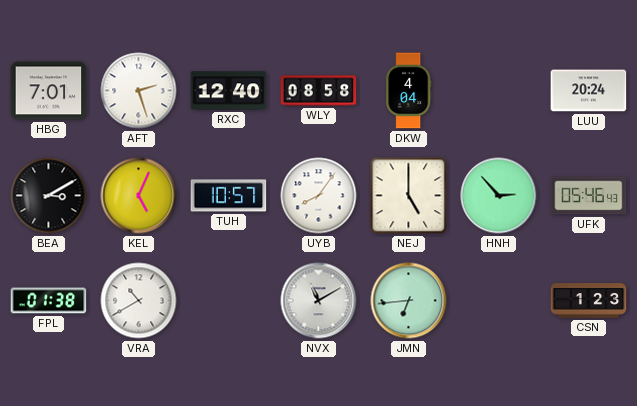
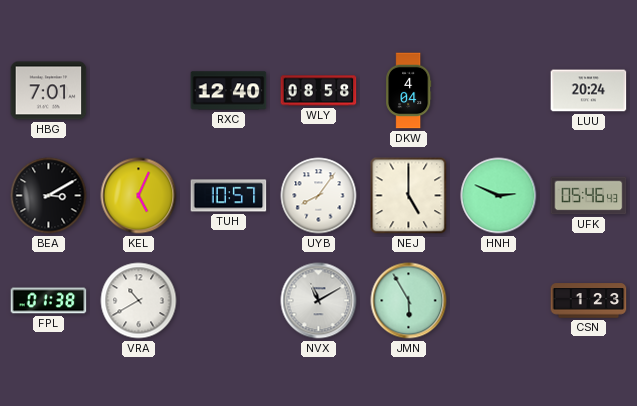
AFT: 2:27 -> none
HNH: 2:53 -> 2:49
JMN: 6:44 -> 5:55
